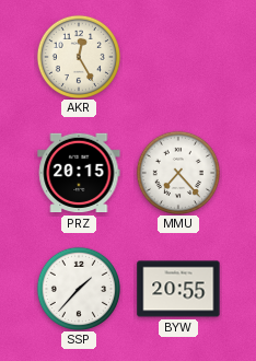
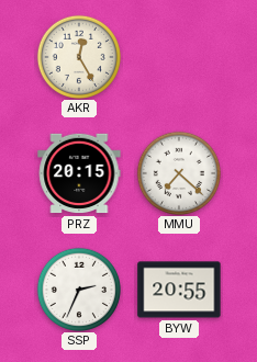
MMU: 7:23 -> 7:22
SSP: 1:37 -> 2:34
